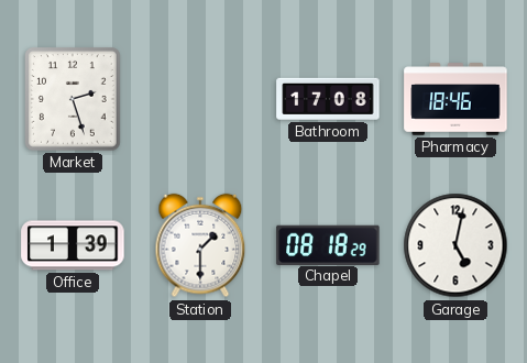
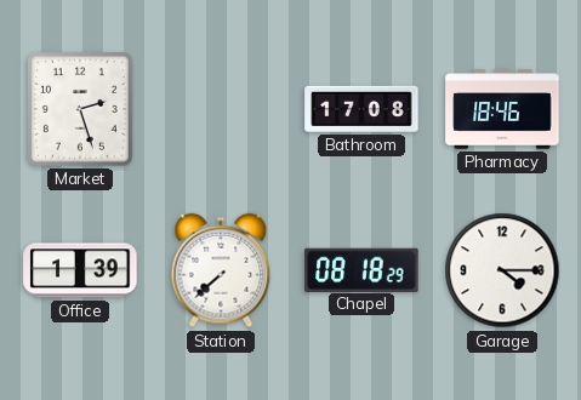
Station: 1:30 -> 7:38
Garage: 5:02 -> 4:15
